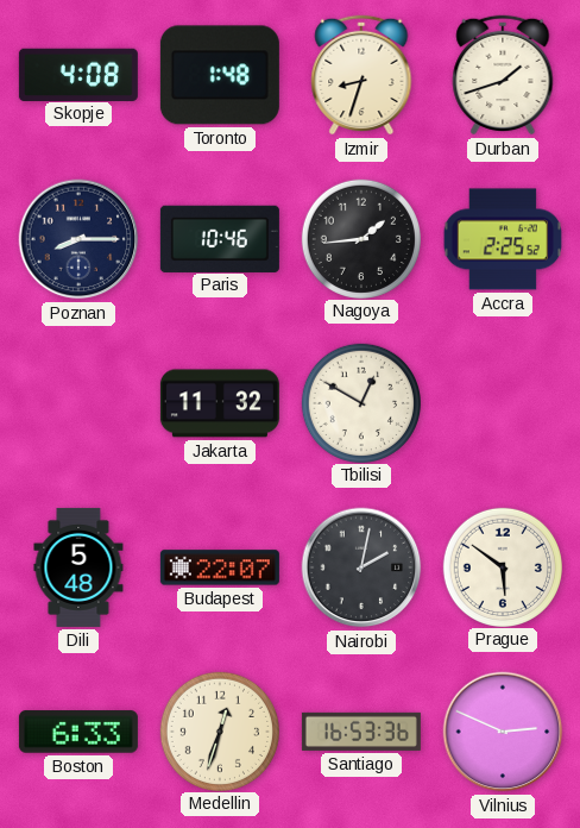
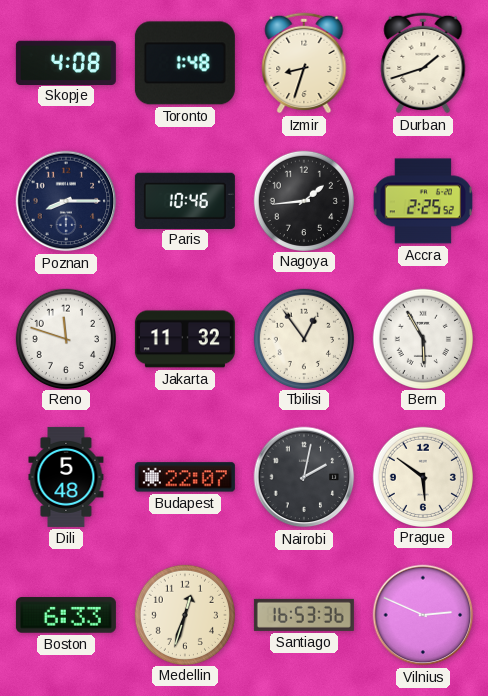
Reno: none -> 11:48
Tbilisi: 12:50 -> 12:54
Bern: none -> 5:55
